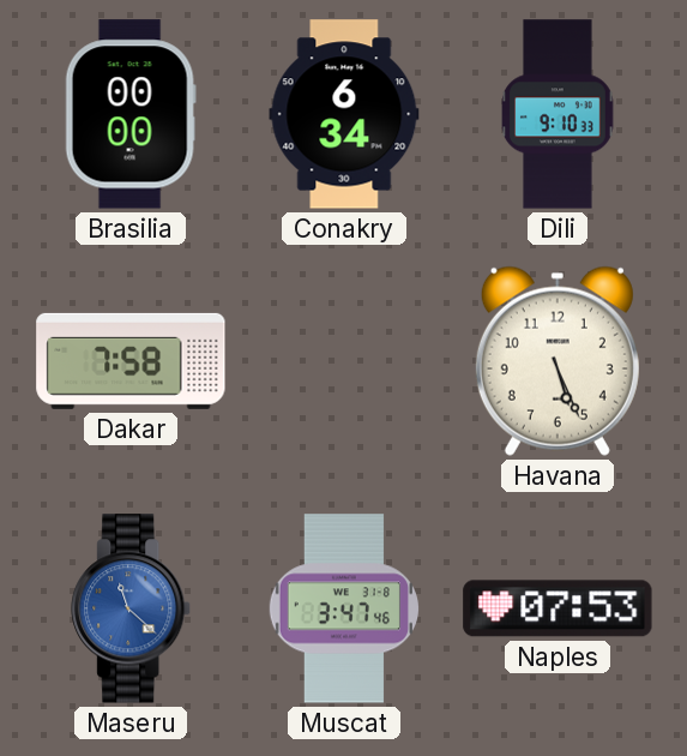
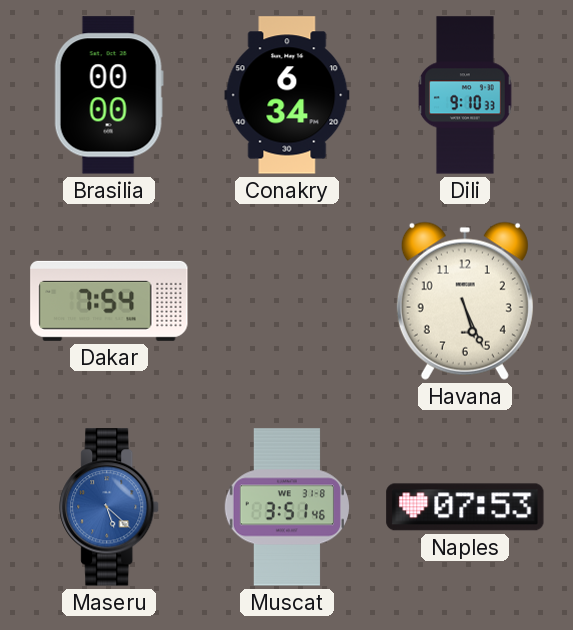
Dakar: 7:58 -> 7:54
Maseru: 11:22 -> 5:22
Muscat: 3:47 -> 3:51
